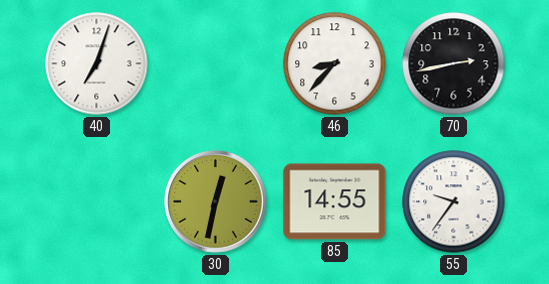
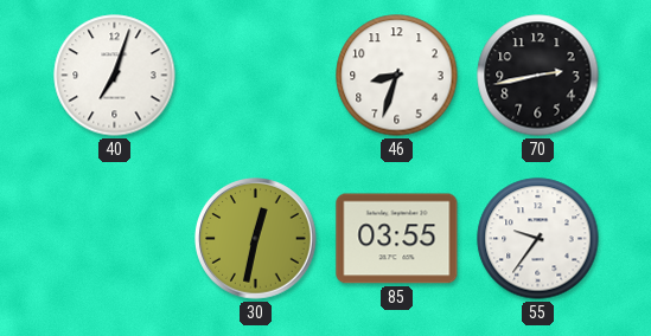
46: 8:37 -> 8:33
85: 14:55 -> 03:55
